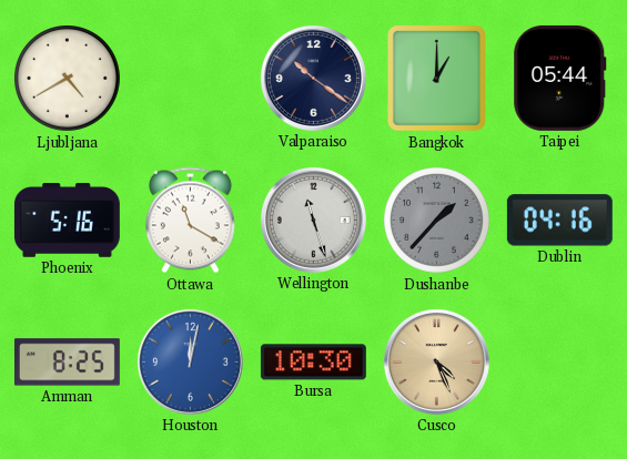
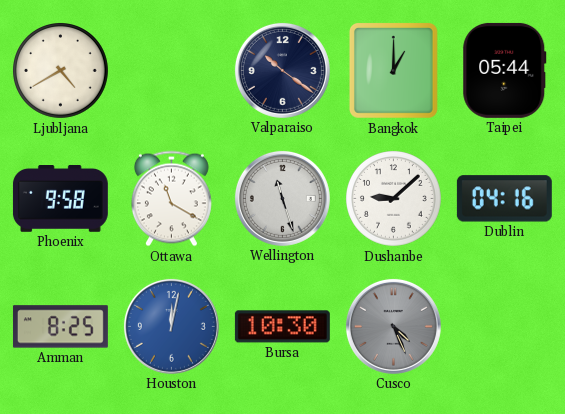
Phoenix: 5:16 -> 9:58
Dushanbe: 1:37 -> 9:08
Dushanbe dial: grey -> white
Cusco dial: champagne -> grey
